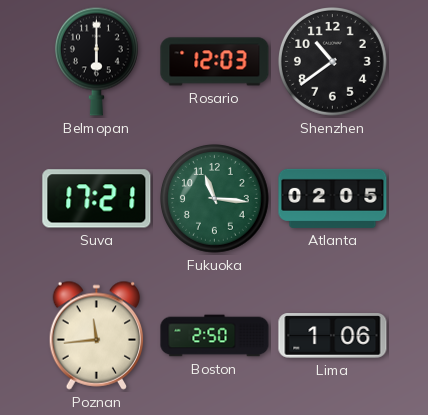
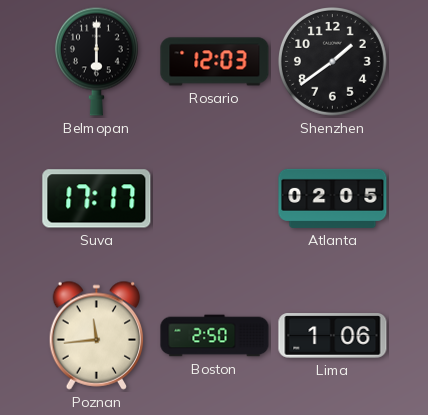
Shenzhen: 10:39 -> 1:39
Suva: 17:21 -> 17:17
Fukuoka: 11:16 -> none
